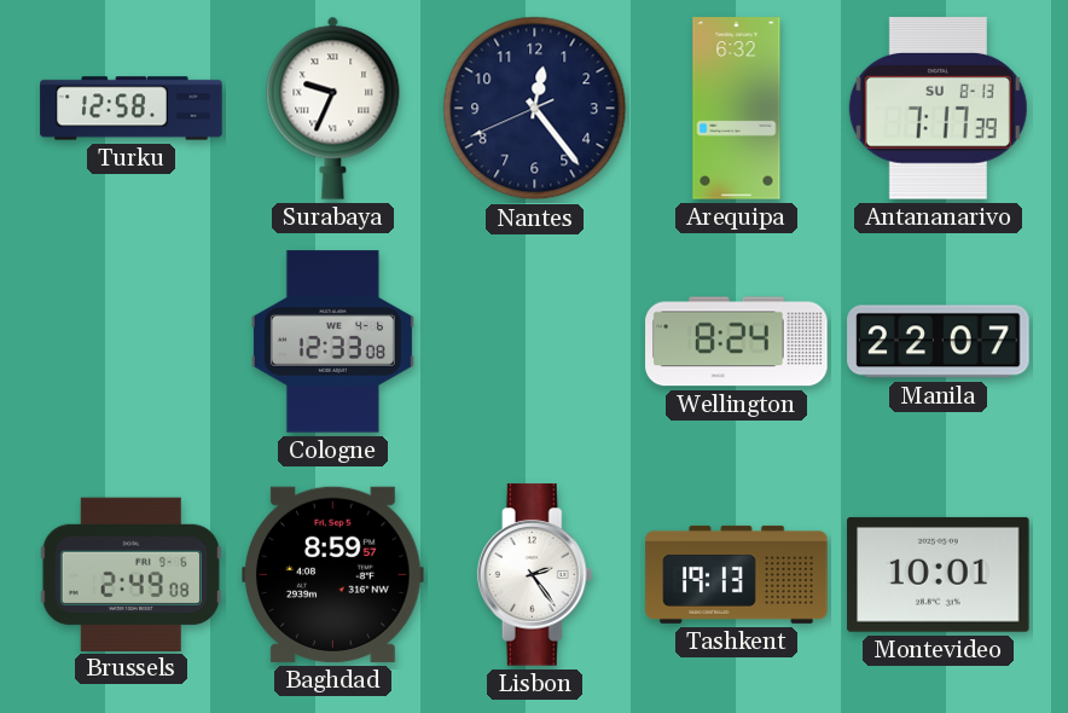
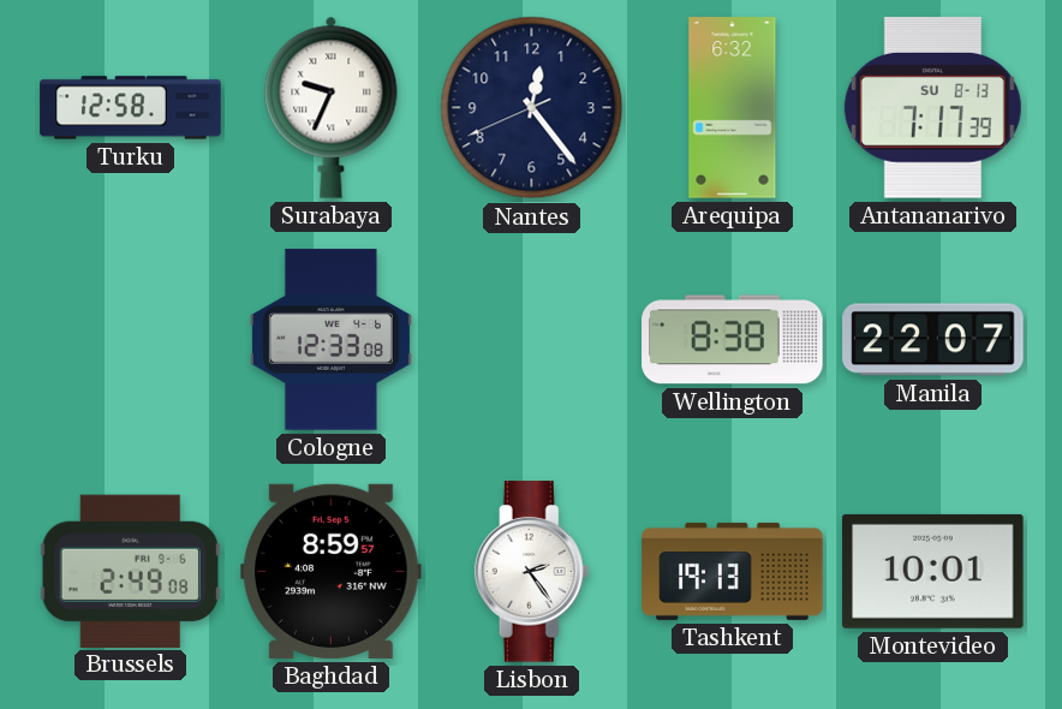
Wellington: 8:24 -> 8:38
